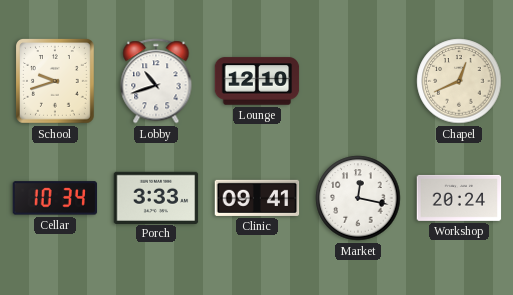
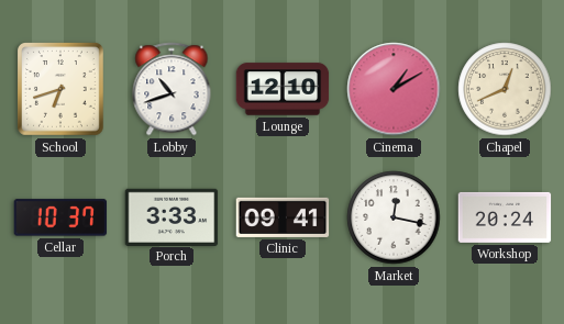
School: 9:42 -> 6:42
Cinema: none -> 1:10
Cellar: 10:34 -> 10:37
